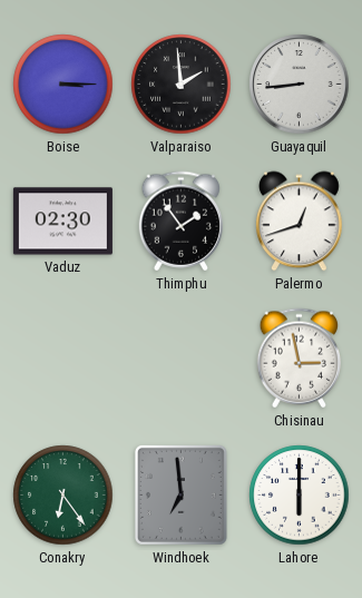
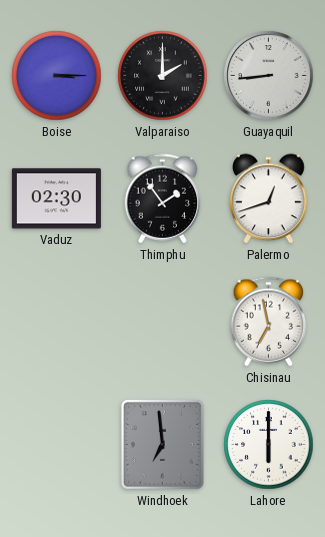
Valparaiso: 1:59 -> 2:00
Chisinau: 2:58 -> 6:58
Conakry: 6:24 -> none
